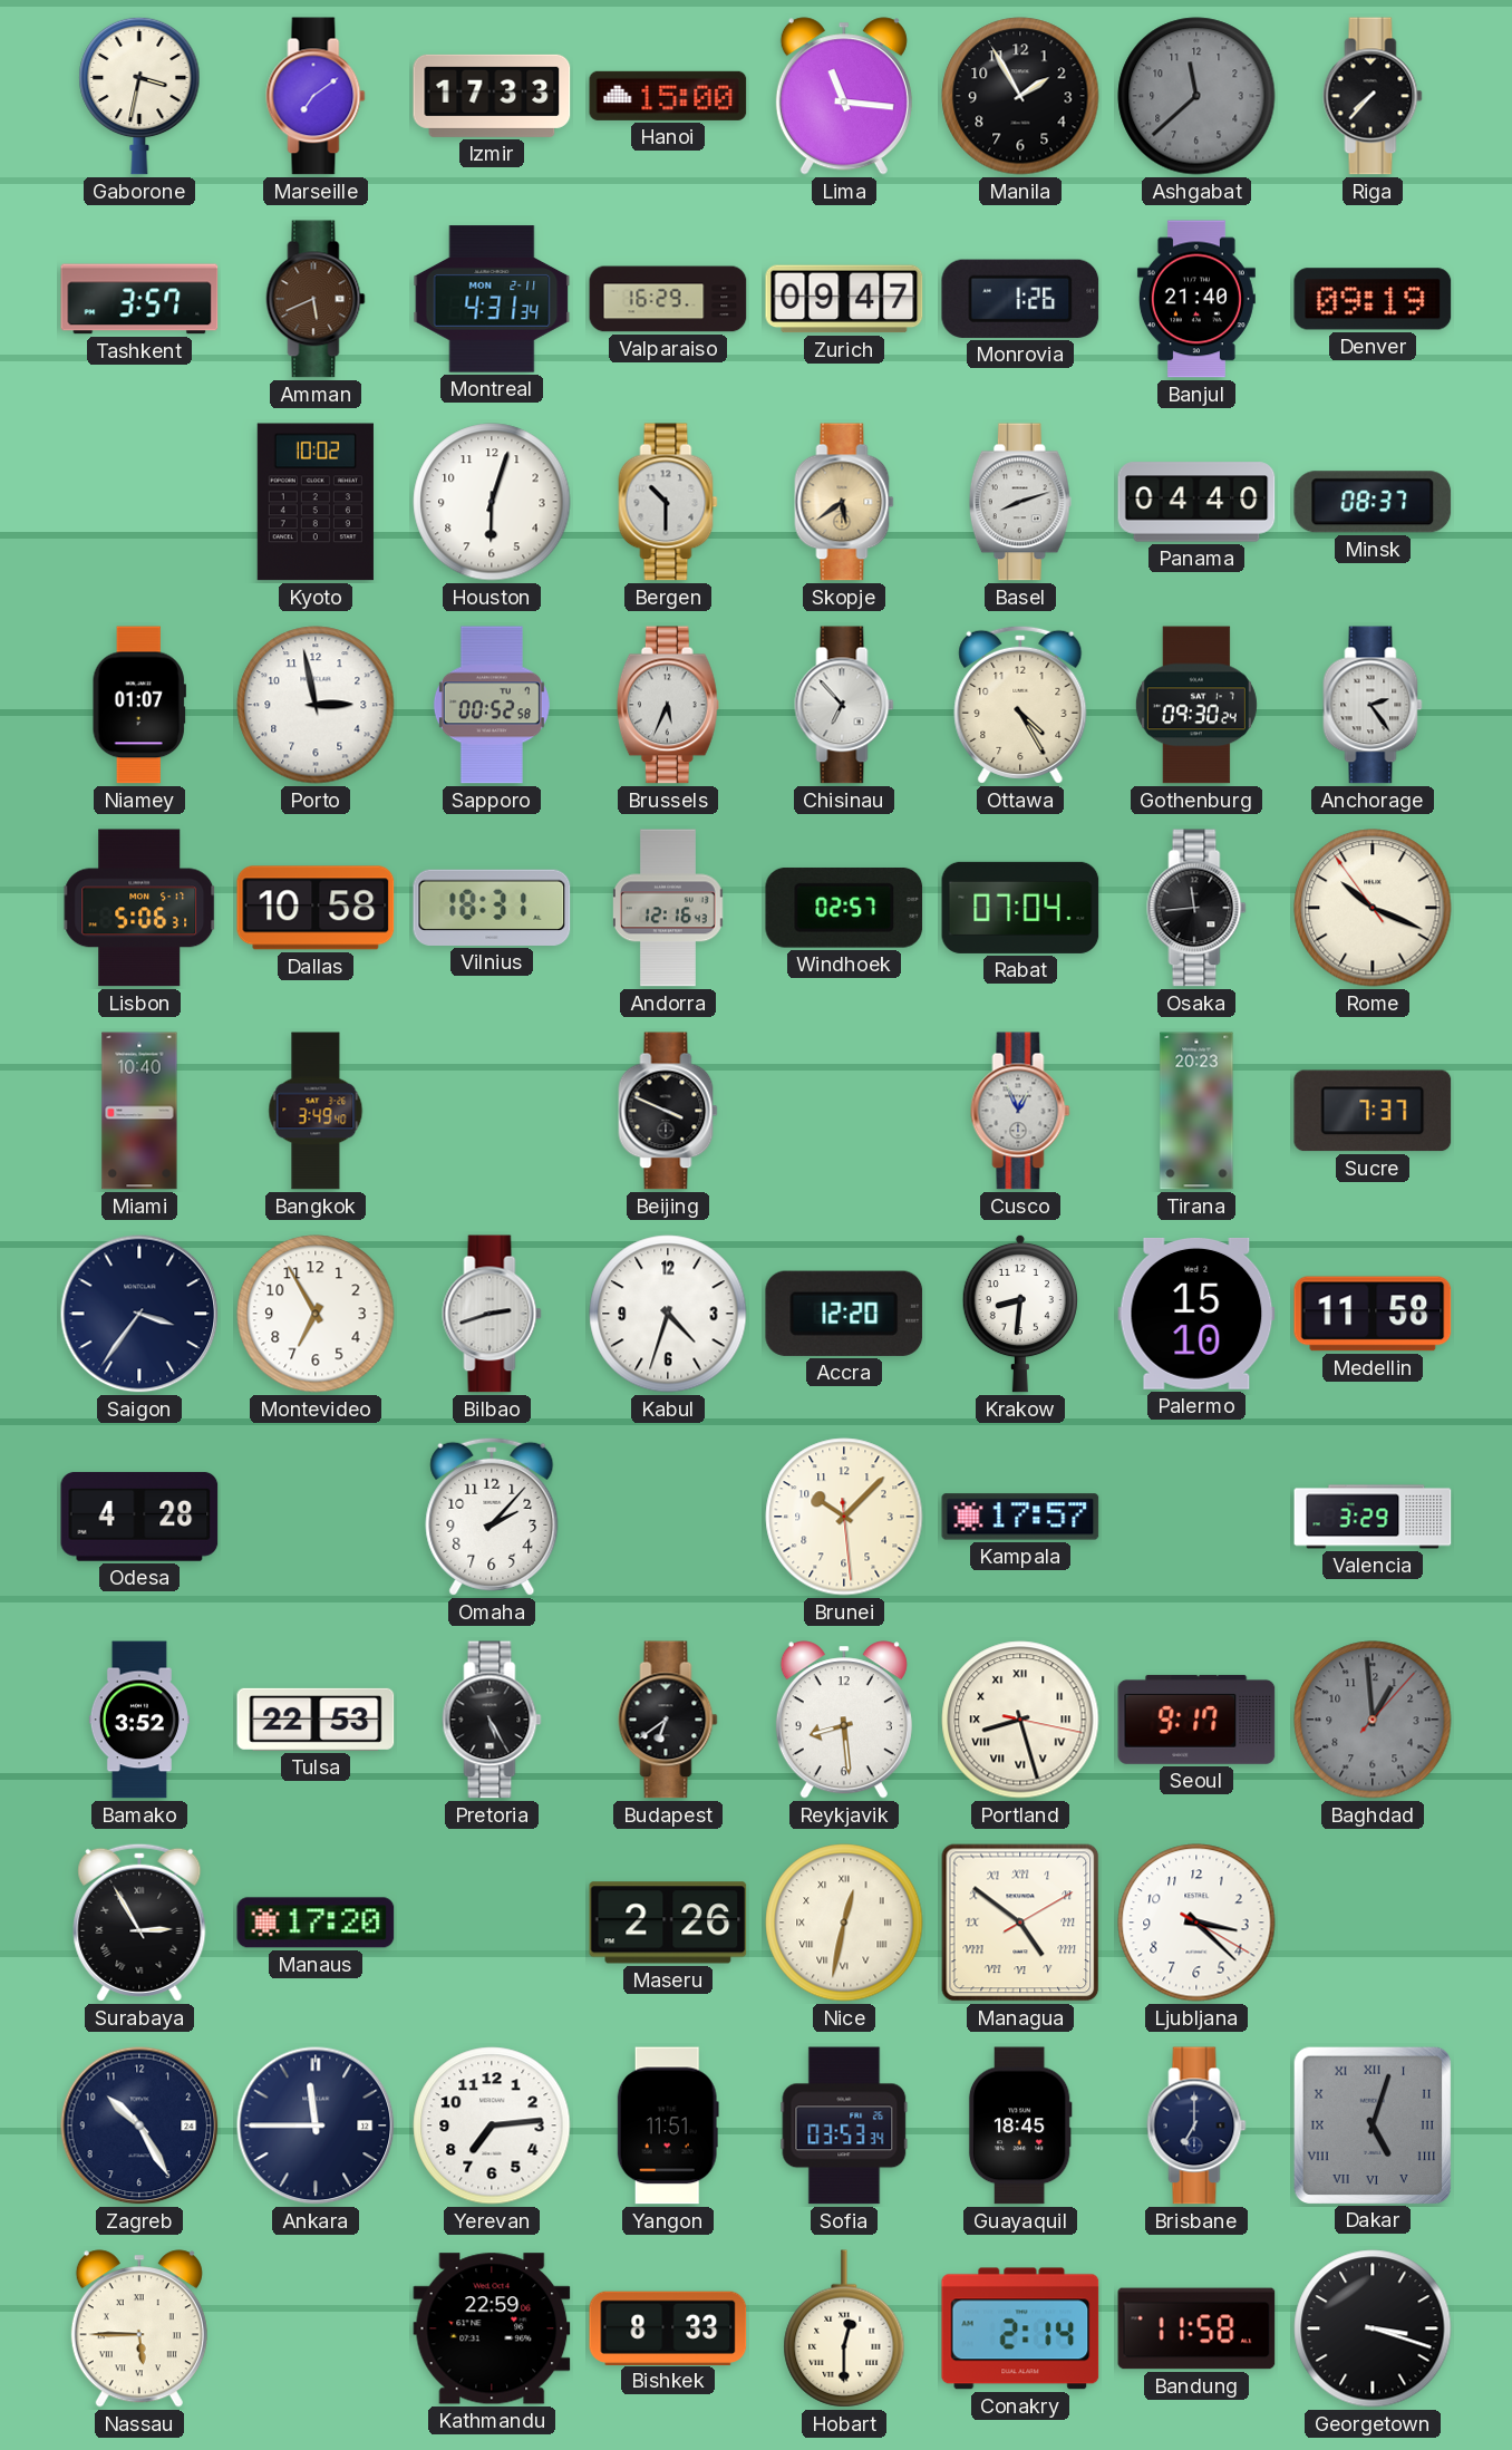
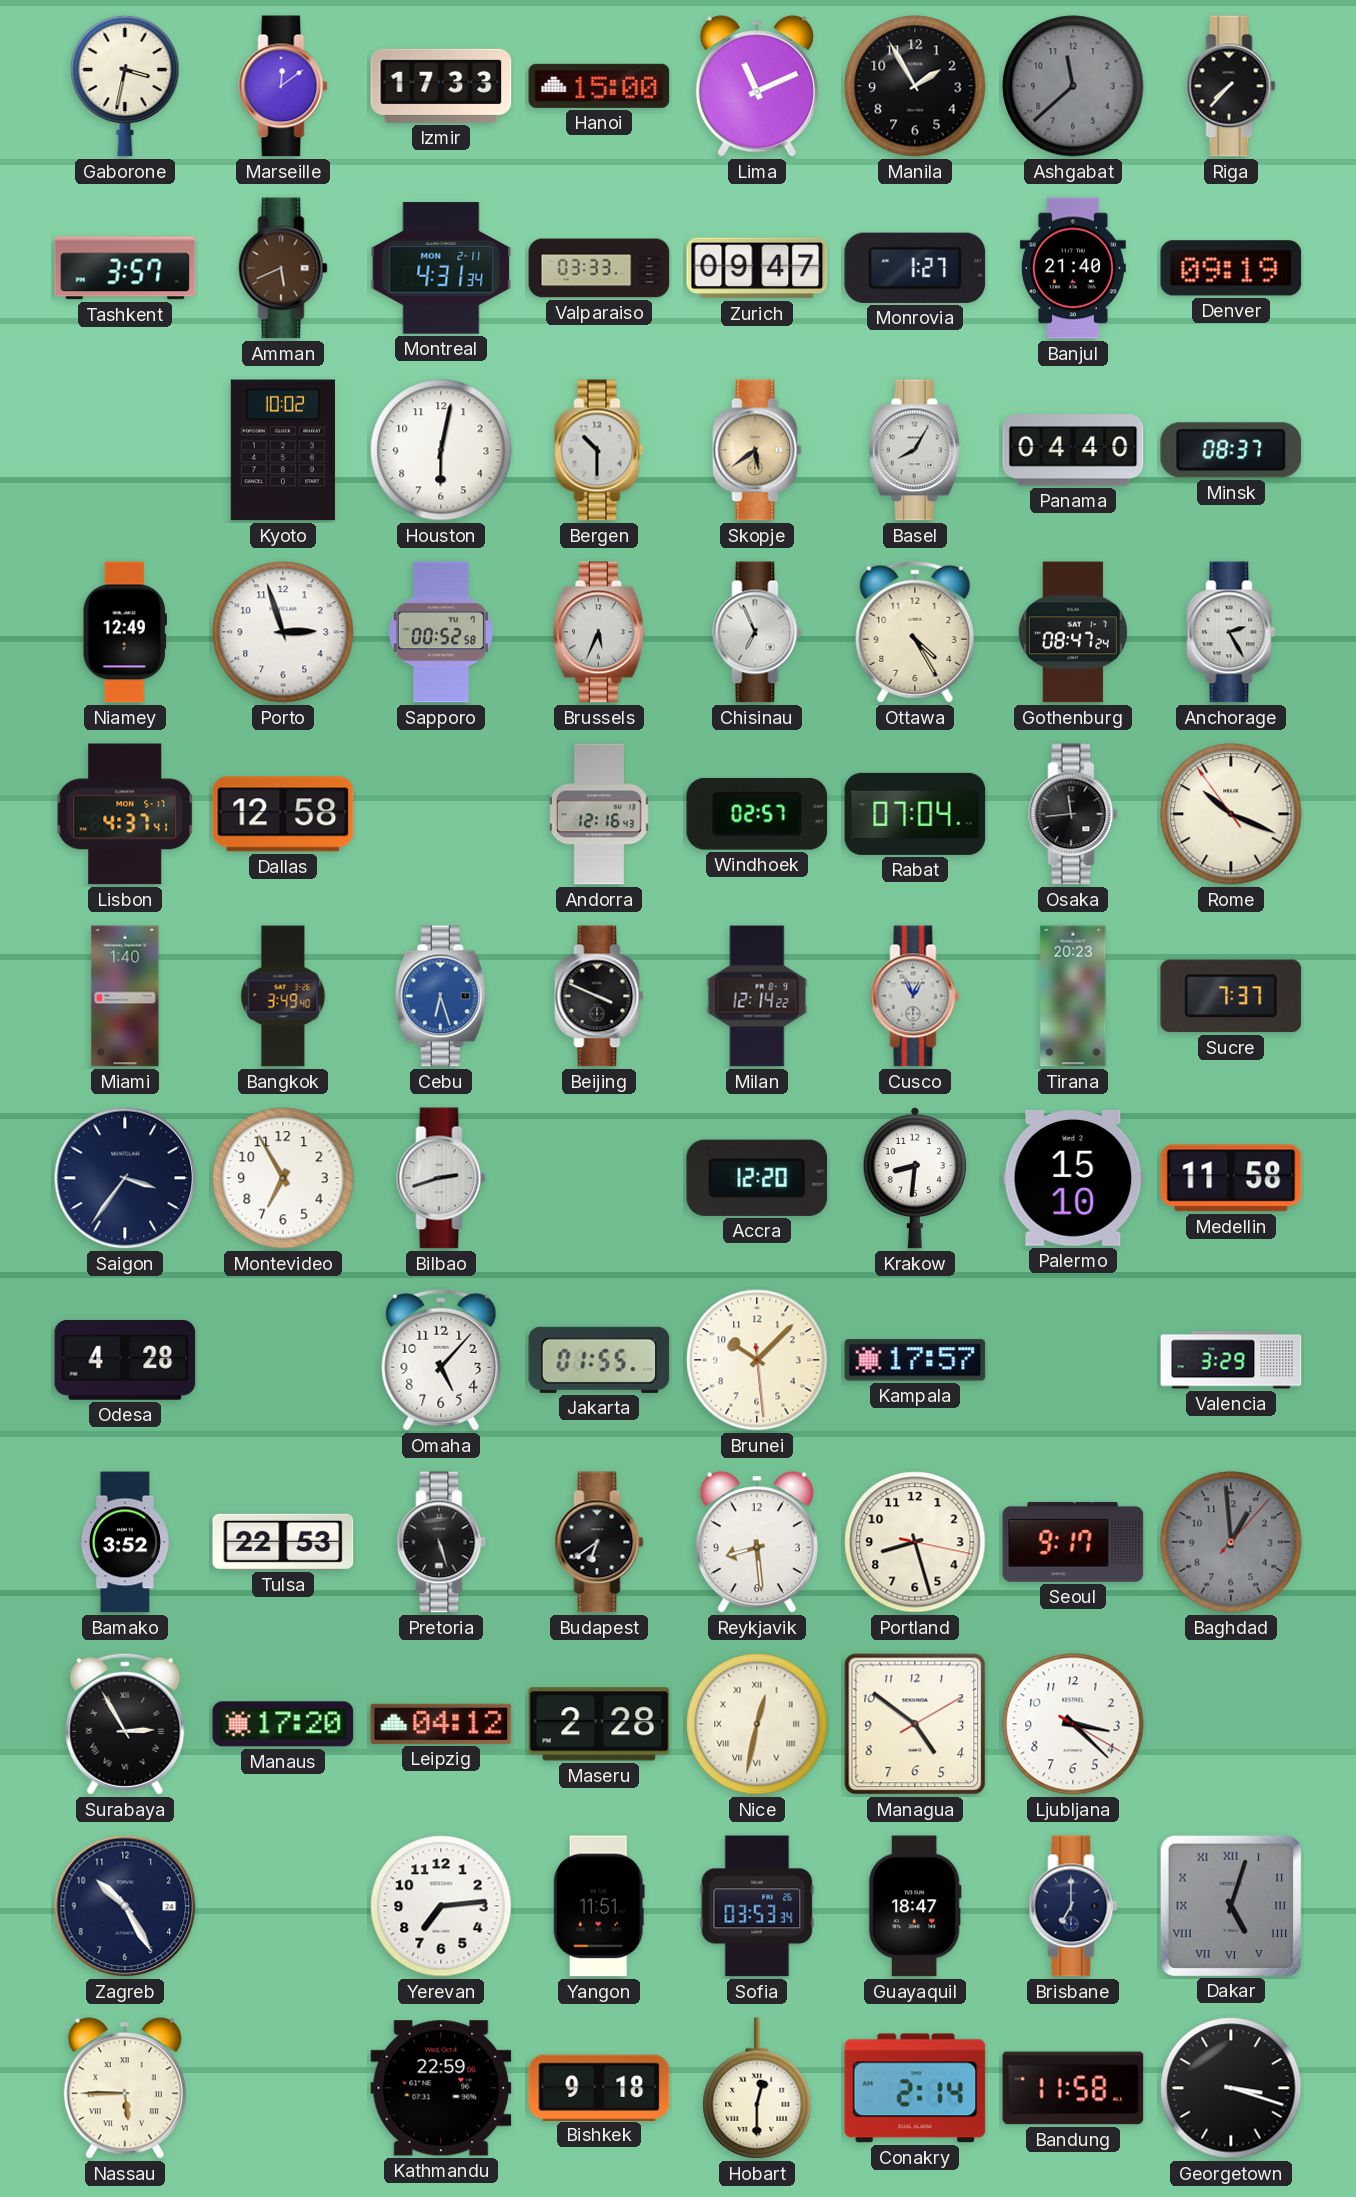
Marseille: 7:09 -> 12:09
Lima: 11:16 -> 11:11
Valparaiso: 16:29 -> 03:33
Monrovia: 1:26 -> 1:27
Houston: 6:03 -> 6:02
Basel: 8:12 -> 8:05
Niamey: 01:07 -> 12:49
Porto: 2:58 -> 2:57
Chisinau: 6:53 -> 6:56
Gothenburg: 09:30 -> 08:47
Anchorage: 2:24 -> 2:25
Lisbon: 5:06 -> 4:37
Dallas: 10:58 -> 12:58
Vilnius: 18:31 -> none
Miami: 10:40 -> 1:40
Cebu: none -> 6:27
Milan: none -> 12:14
Kabul: 4:33 -> none
Omaha: 2:07 -> 5:07
Jakarta: none -> 01:55
Pretoria: 5:25 -> 5:27
Portland numerals: Roman -> Arabic
Leipzig: none -> 04:12
Maseru: 2:26 -> 2:28
Managua numerals: Roman -> Arabic
Ankara: 11:45 -> none
Guayaquil: 18:45 -> 18:47
Bishkek: 8:33 -> 9:18
